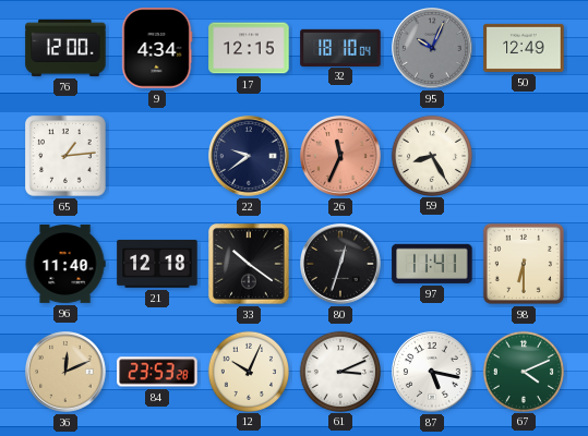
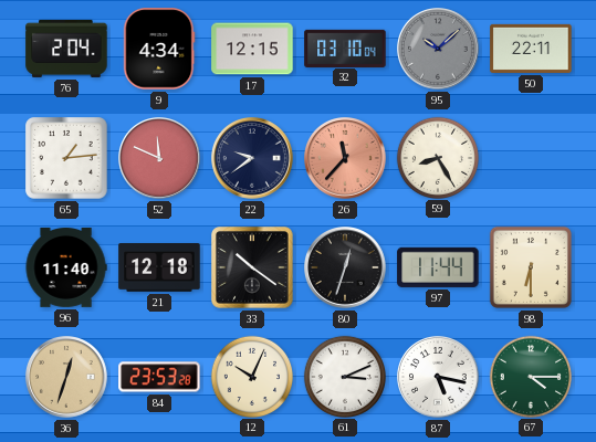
76: 12:00 -> 2:04
32: 18:10 -> 03:10
95: 10:04 -> 10:08
50: 12:49 -> 22:11
52: none -> 11:49
26: 11:34 -> 11:37
97: 11:41 -> 11:44
36: 12:11 -> 12:33
67: 4:11 -> 4:15
